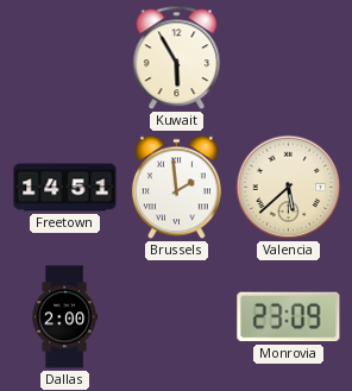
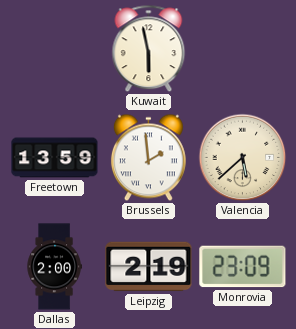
Kuwait: 5:55 -> 5:58
Freetown: 14:51 -> 13:59
Leipzig: none -> 2:19
